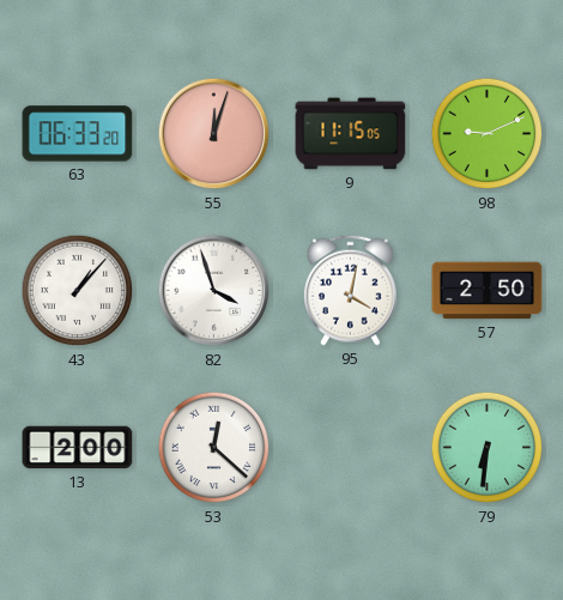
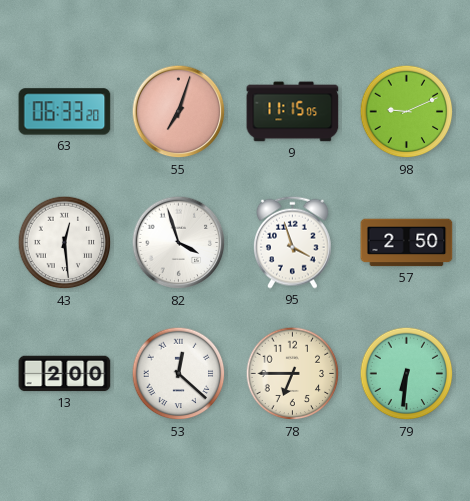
55: 12:03 -> 7:03
43: 1:07 -> 12:29
95: 4:02 -> 3:57
78: none -> 6:45
